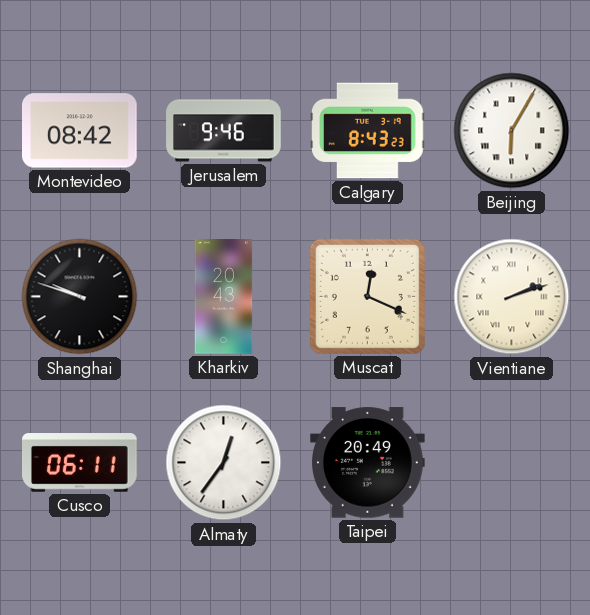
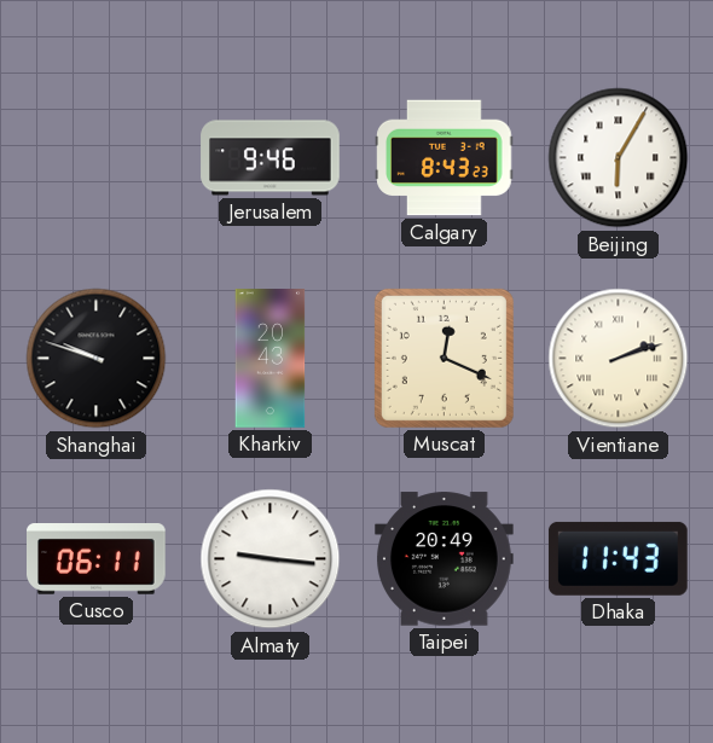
Montevideo: 08:42 -> none
Almaty: 12:36 -> 9:16
Dhaka: none -> 11:43
